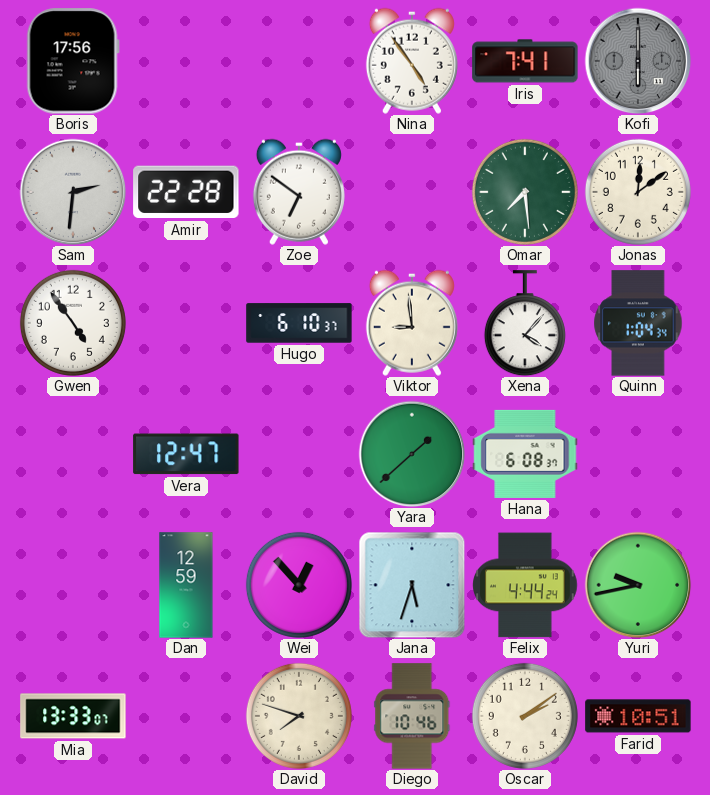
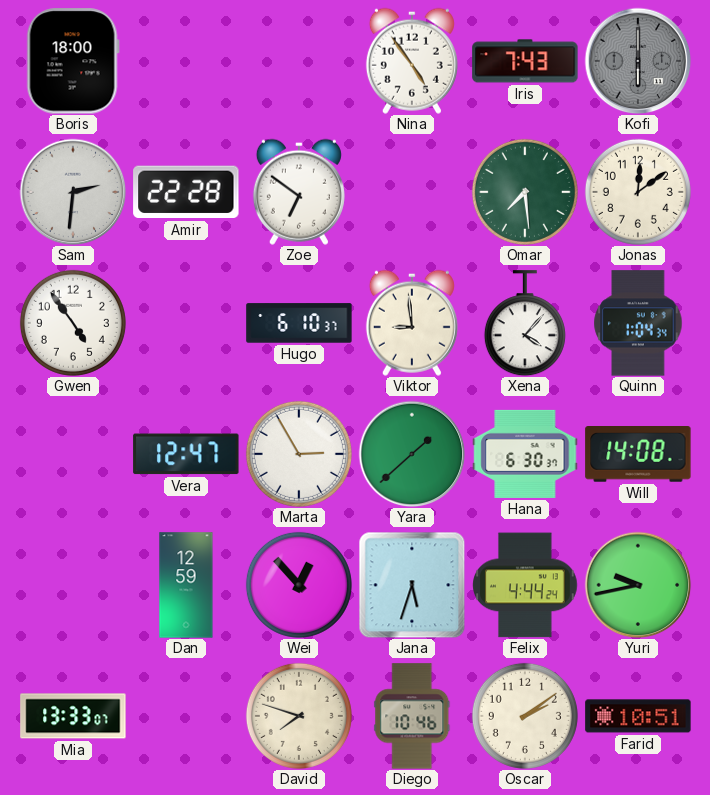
Boris: 17:56 -> 18:00
Iris: 7:41 -> 7:43
Marta: none -> 2:55
Hana: 6:08 -> 6:30
Will: none -> 14:08
